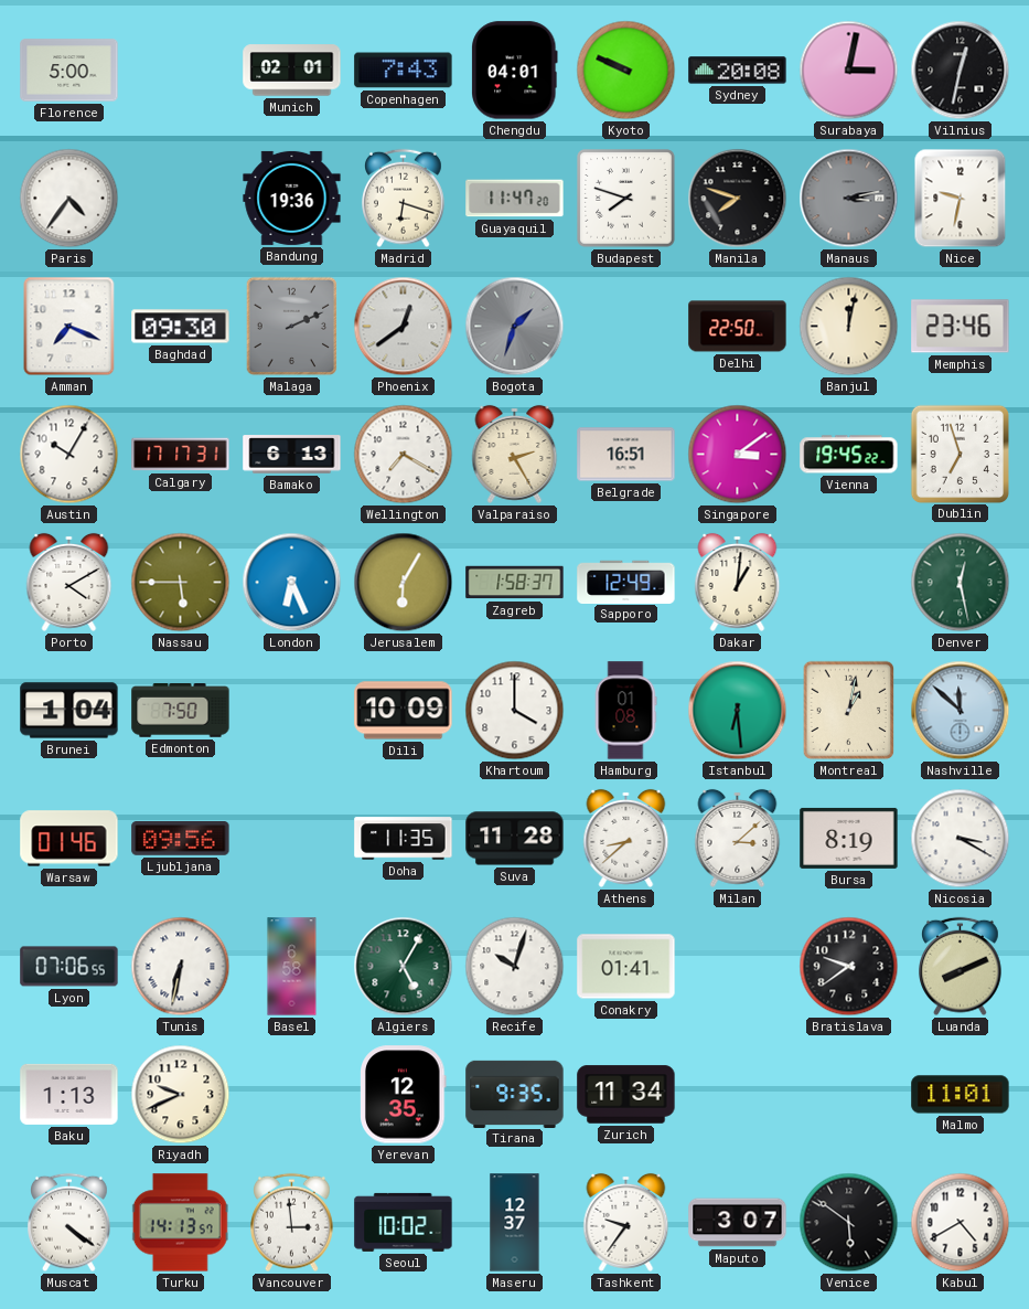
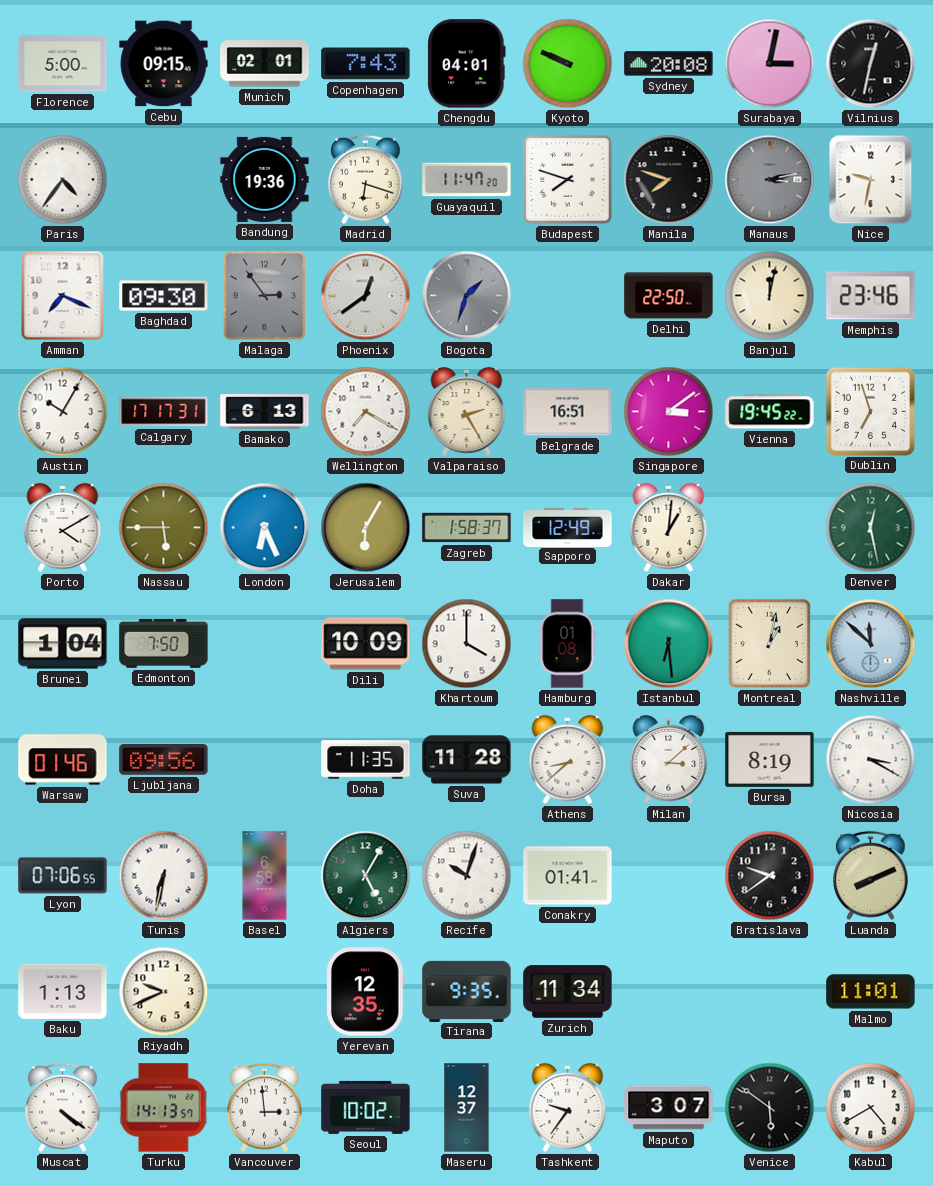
Cebu: none -> 09:15
Malaga: 2:11 -> 2:54
